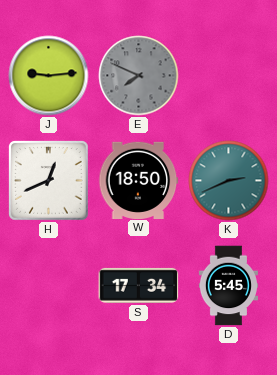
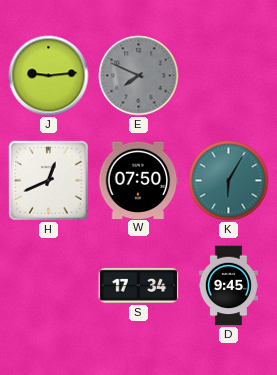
W: 18:50 -> 07:50
K: 2:41 -> 6:05
D: 5:45 -> 9:45
